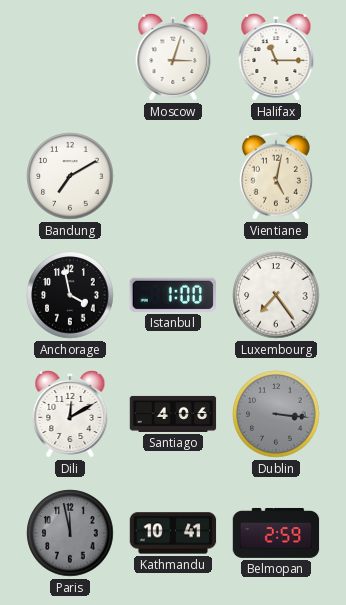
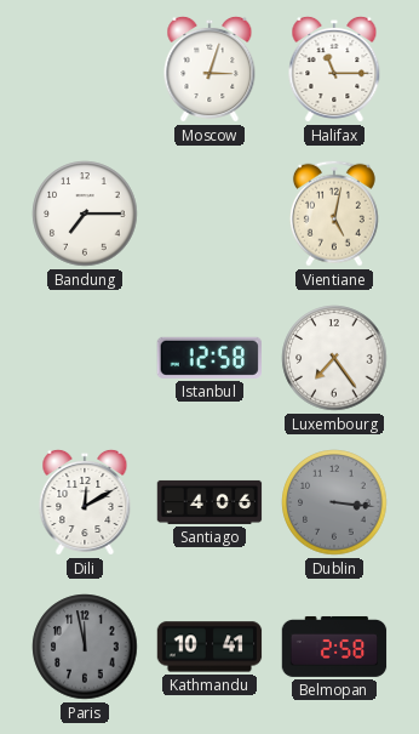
Bandung: 7:10 -> 7:15
Anchorage: 3:58 -> none
Istanbul: 1:00 -> 12:58
Belmopan: 2:59 -> 2:58
